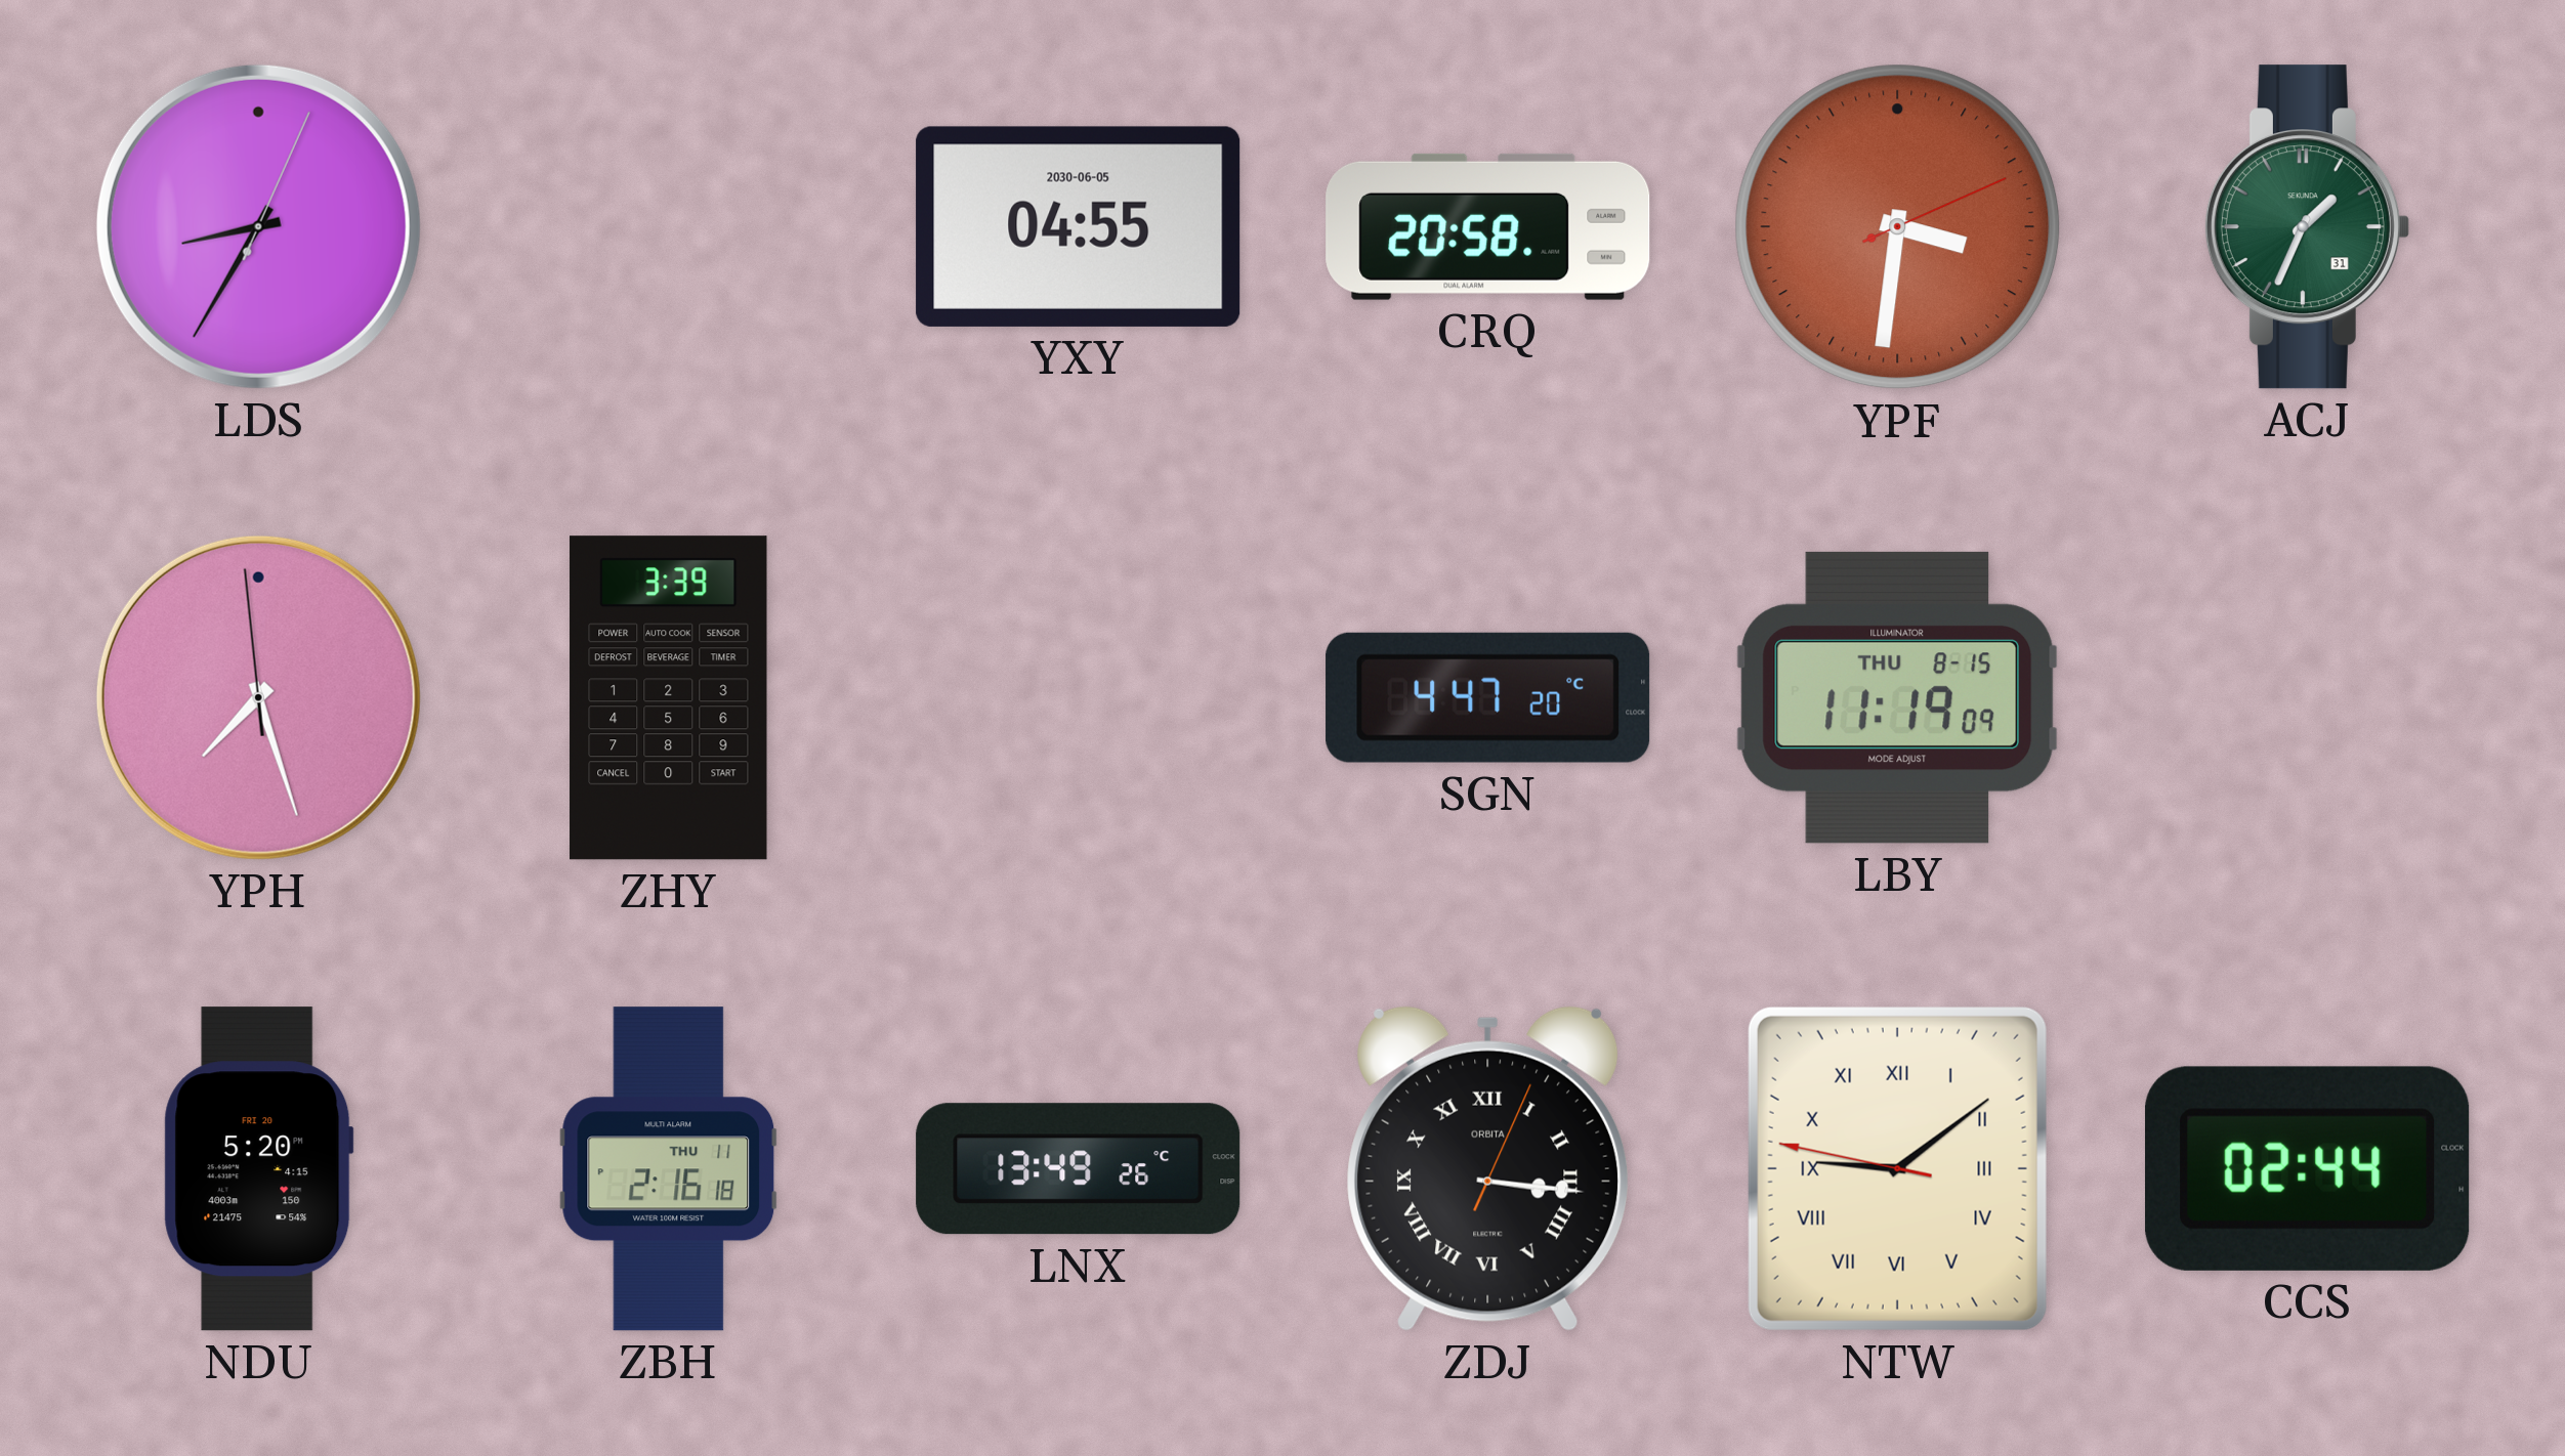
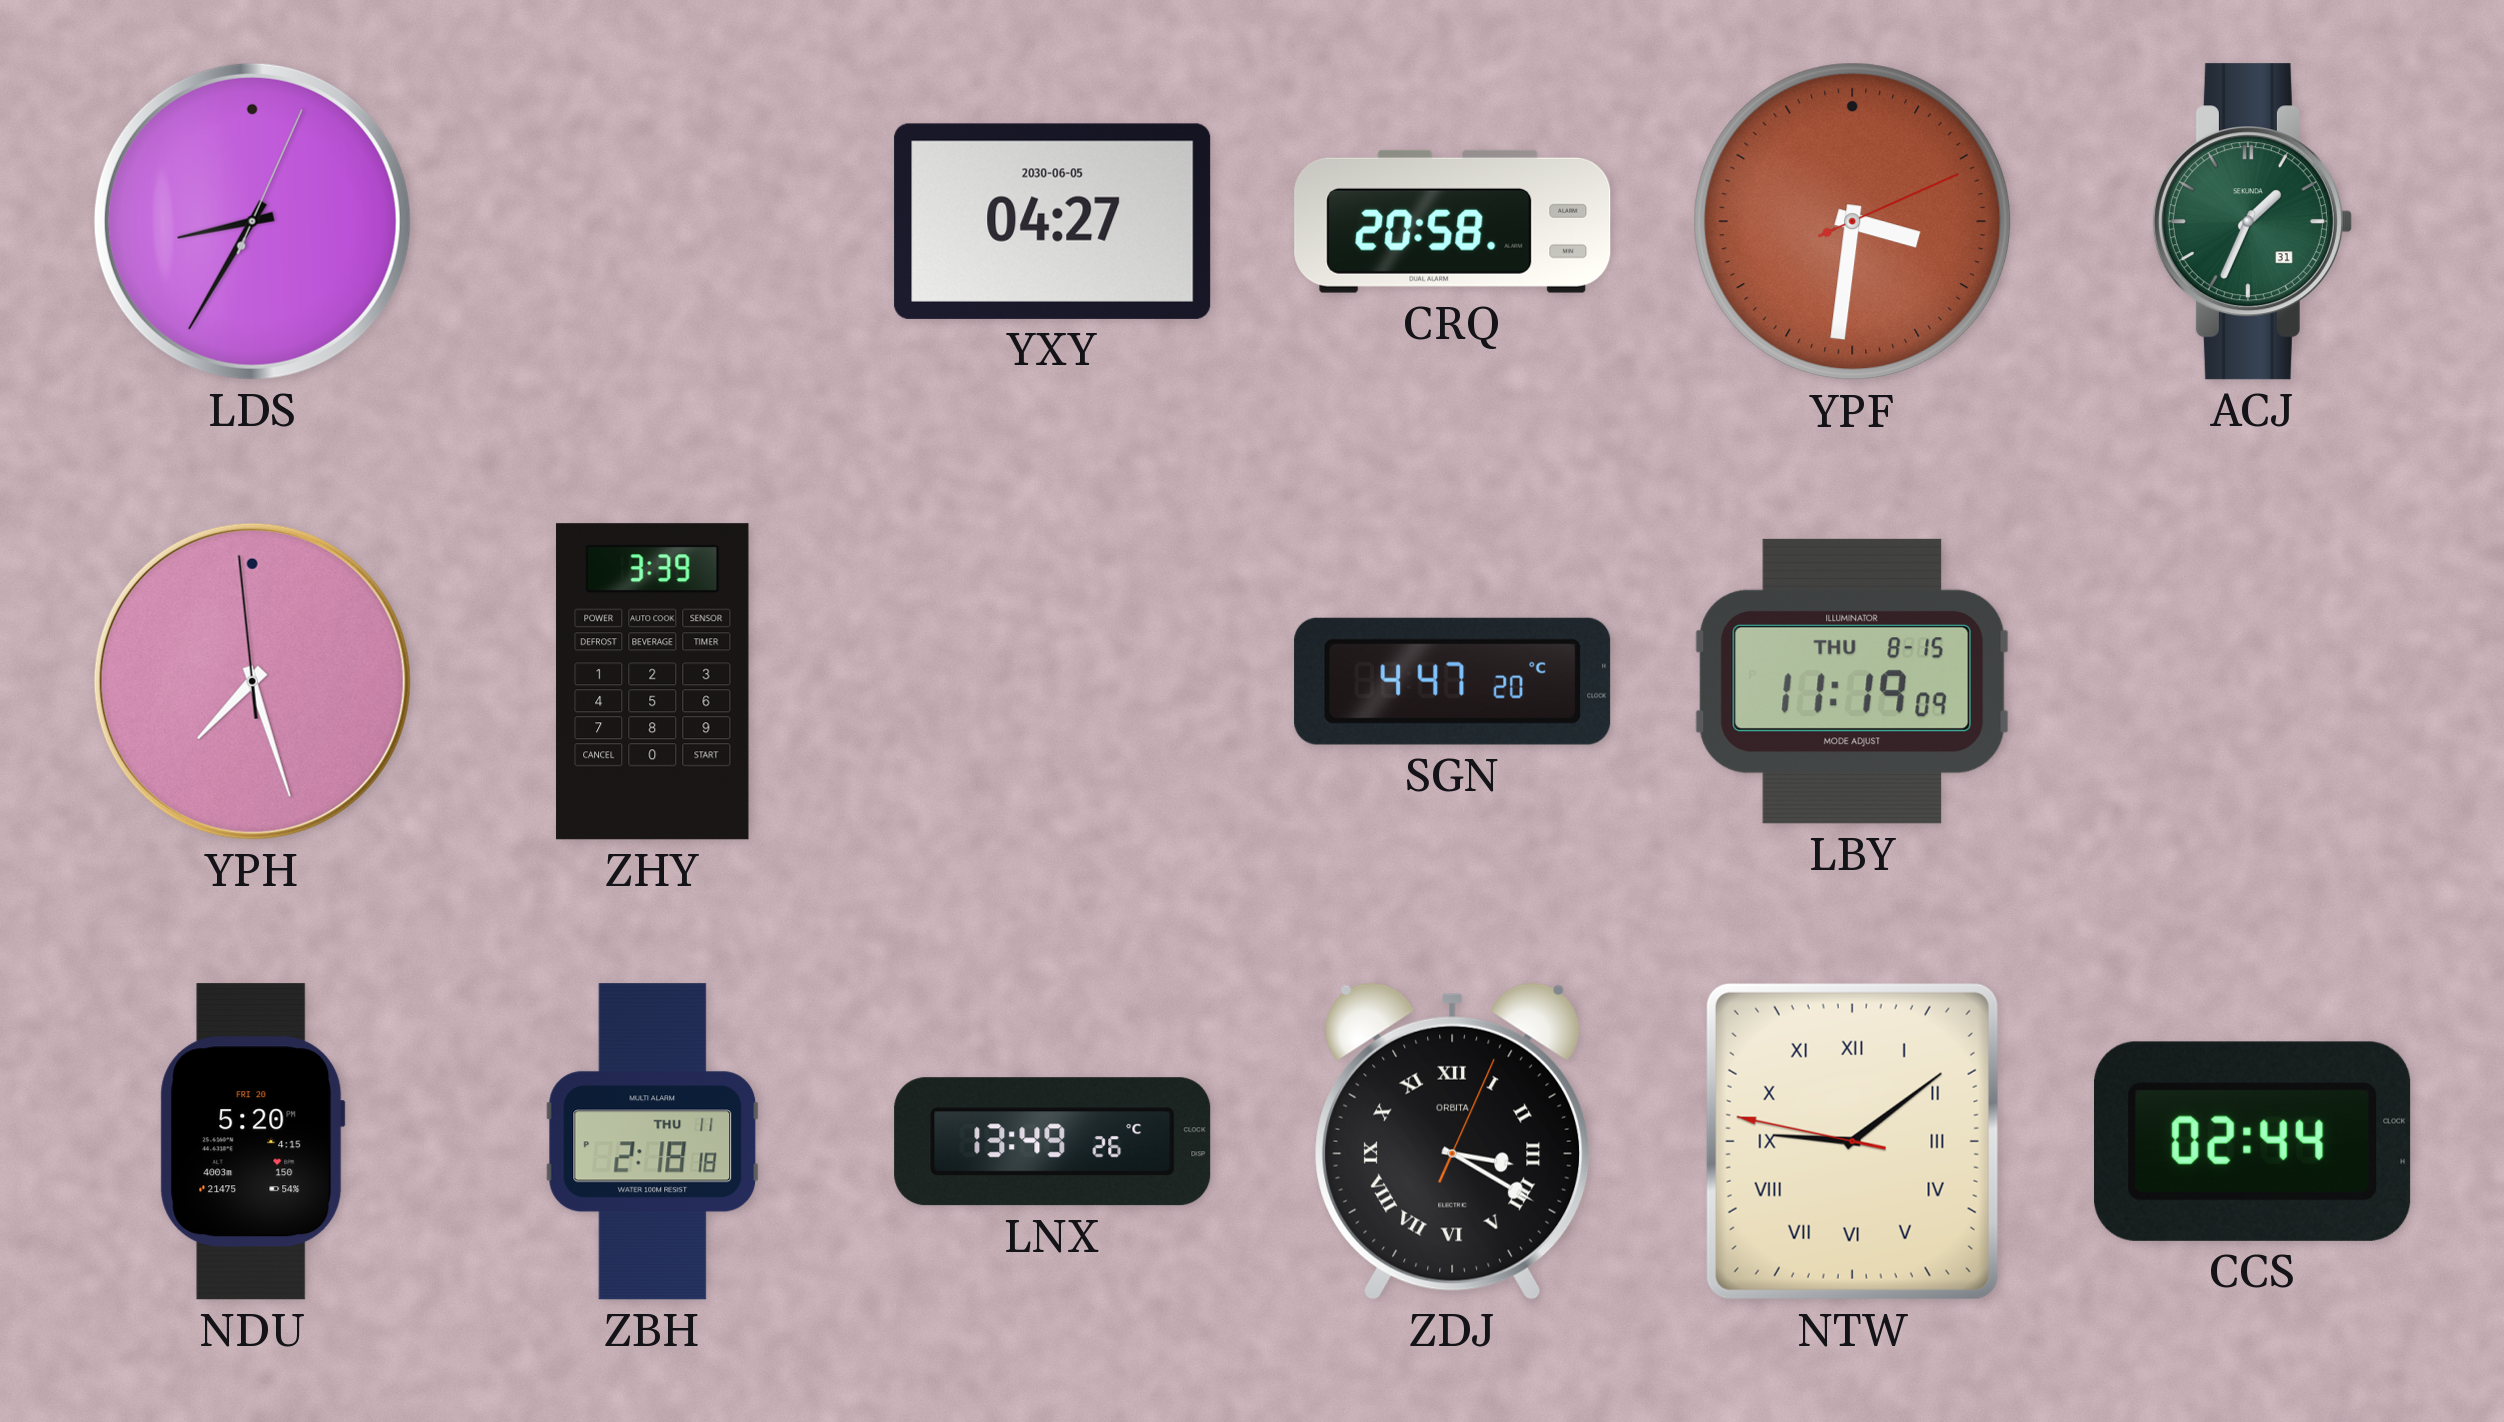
YXY: 04:55 -> 04:27
ZBH: 2:16 -> 2:18
ZDJ: 3:16 -> 3:20
